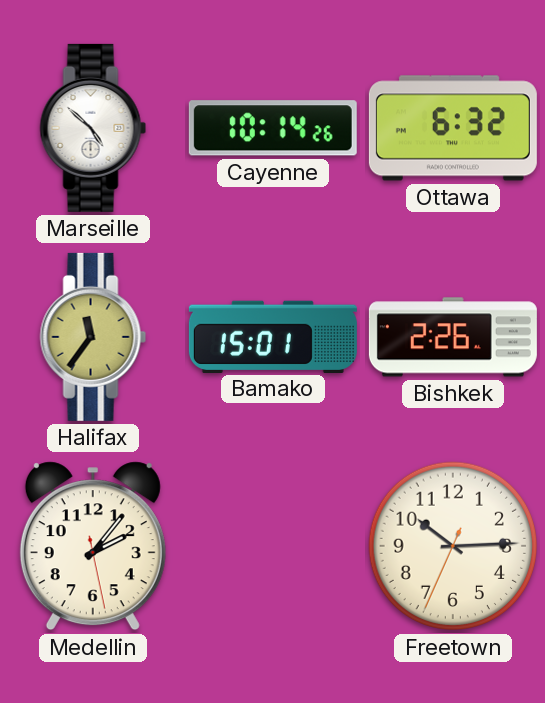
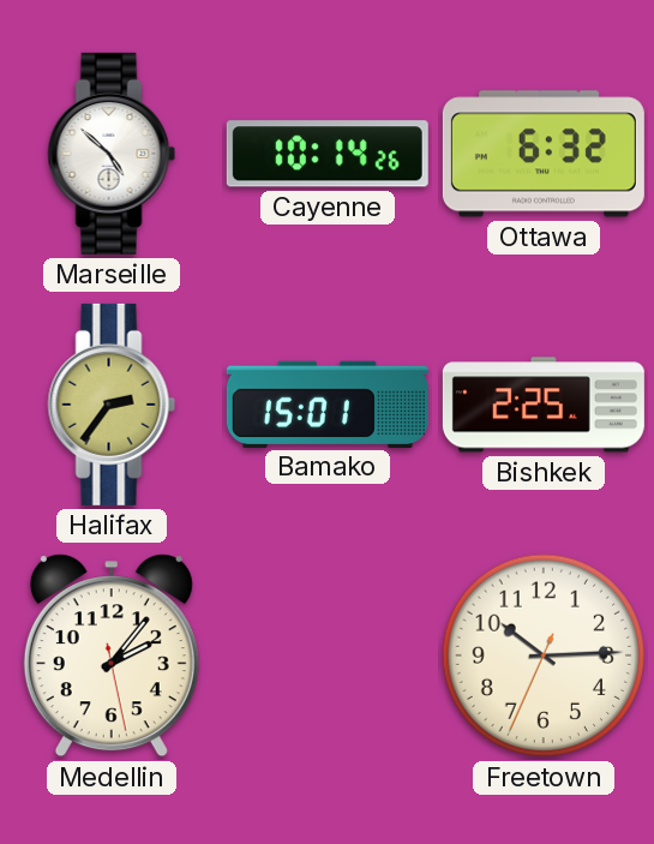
Halifax: 11:36 -> 2:36
Bishkek: 2:26 -> 2:25
